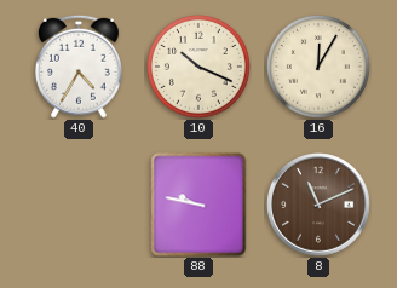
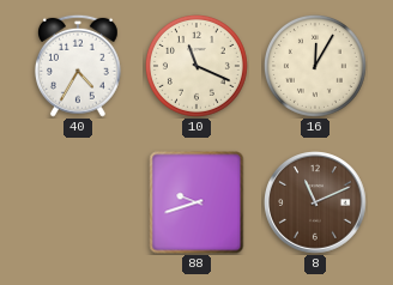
10: 10:19 -> 11:19
88: 9:47 -> 9:42
